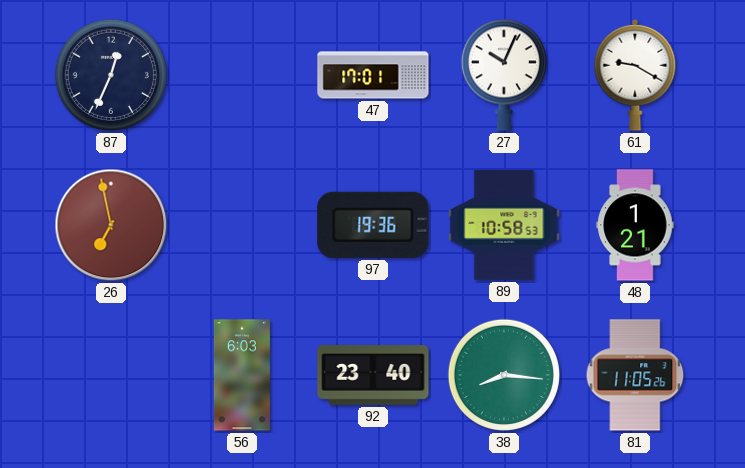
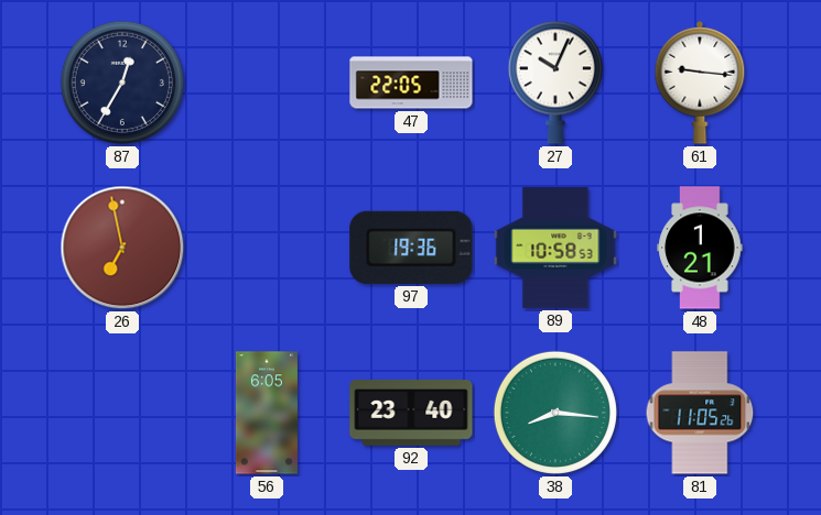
87: 12:34 -> 12:35
47: 17:01 -> 22:05
61: 9:20 -> 9:16
56: 6:03 -> 6:05
